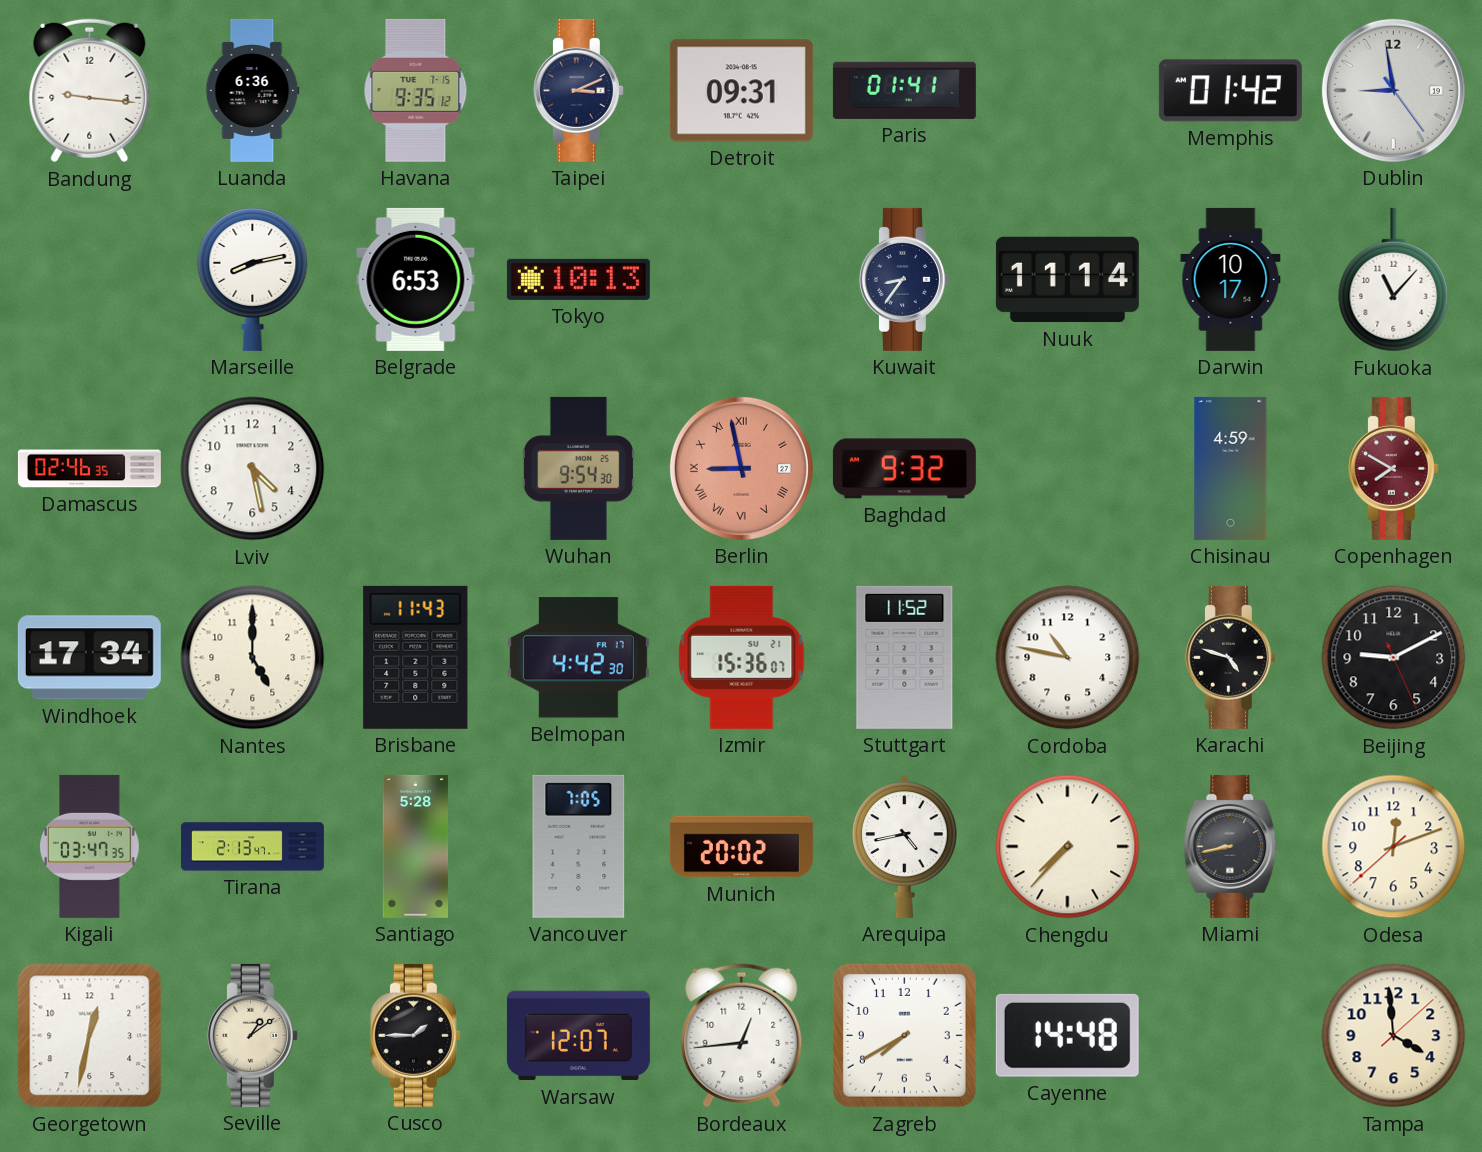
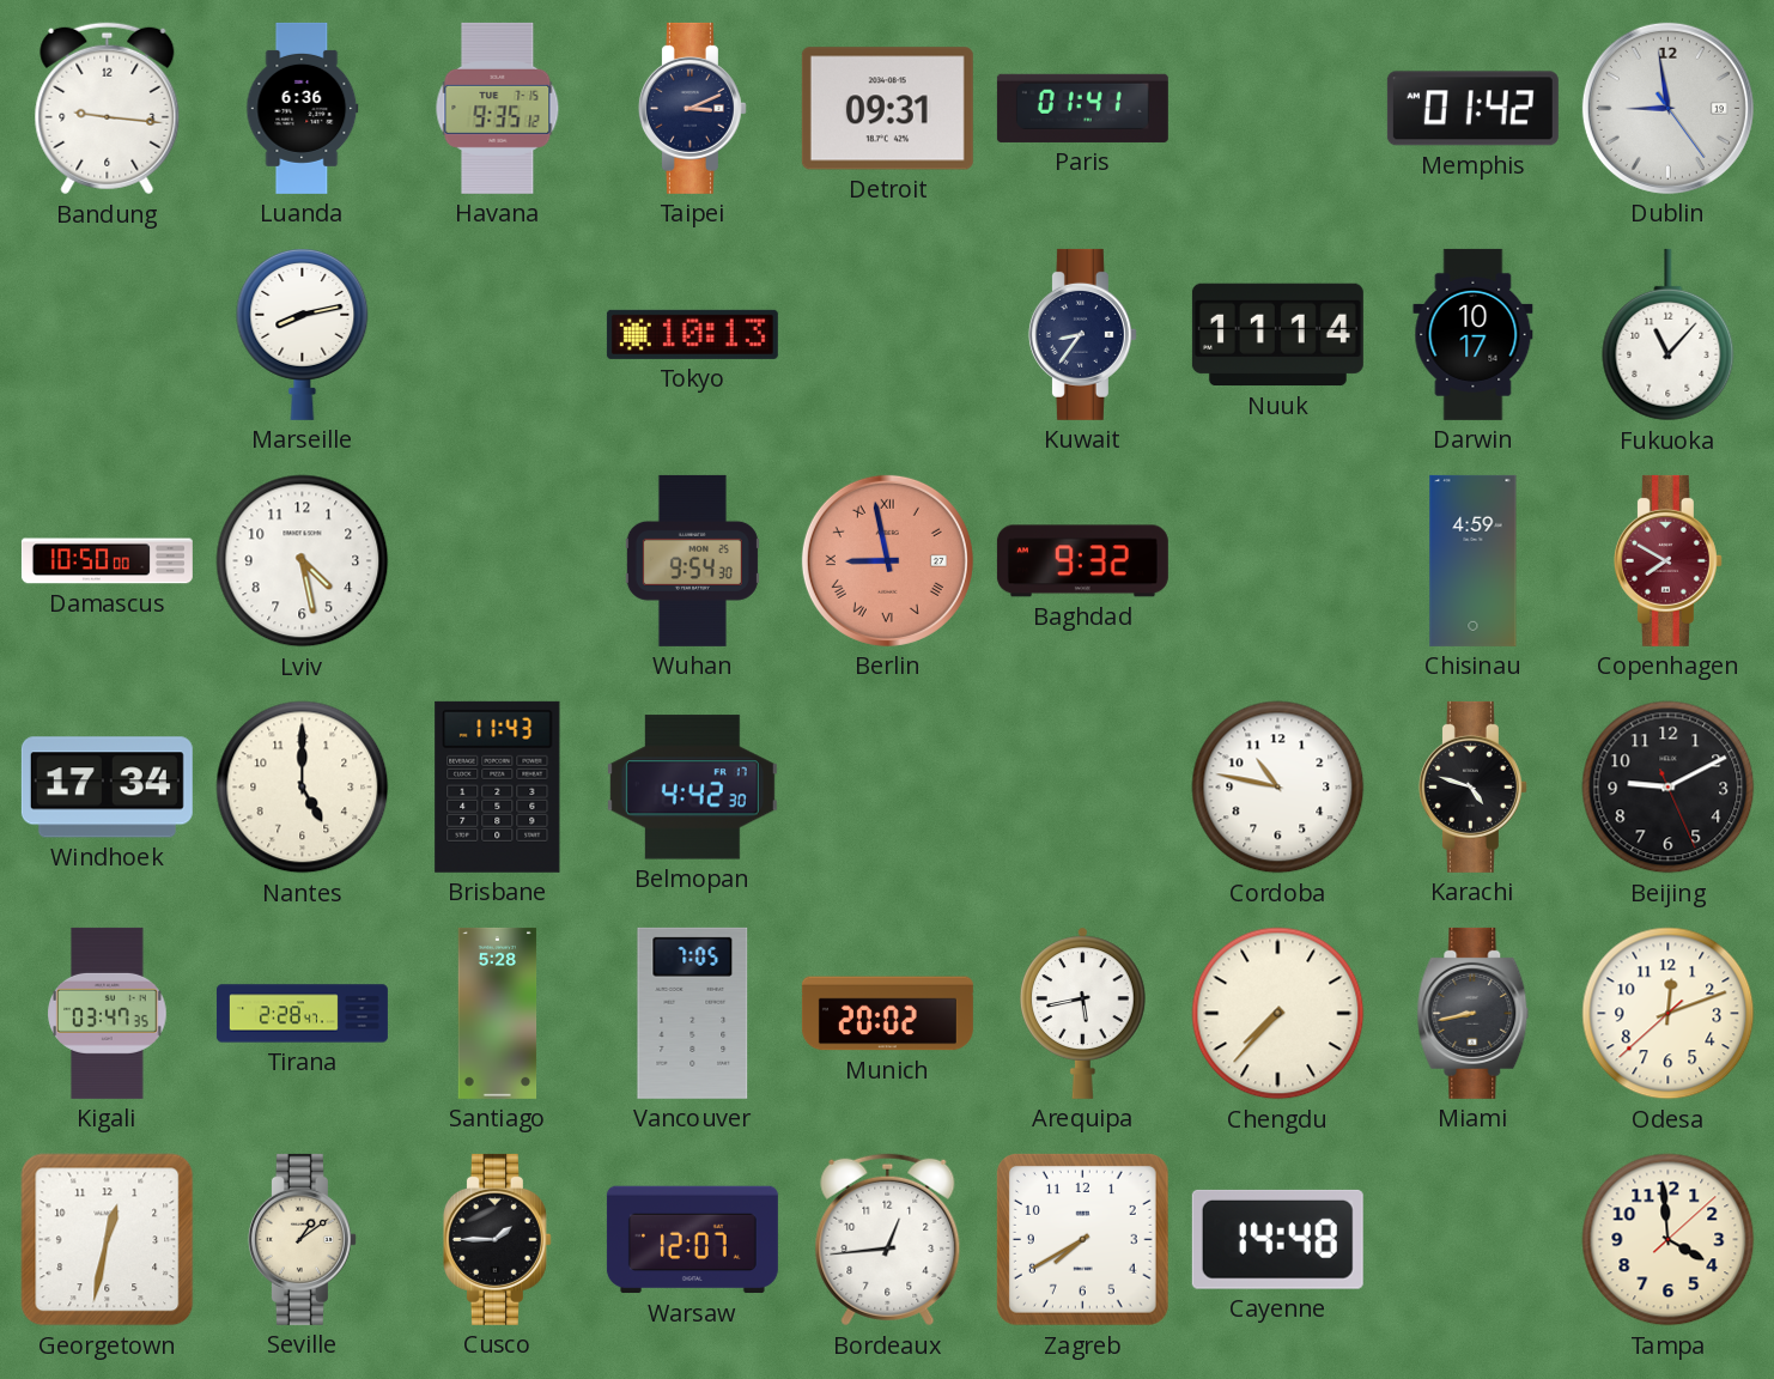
Belgrade: 6:53 -> none
Damascus: 02:46 -> 10:50
Izmir: 15:36 -> none
Stuttgart: 11:52 -> none
Tirana: 2:13 -> 2:28
Arequipa: 4:43 -> 5:43
